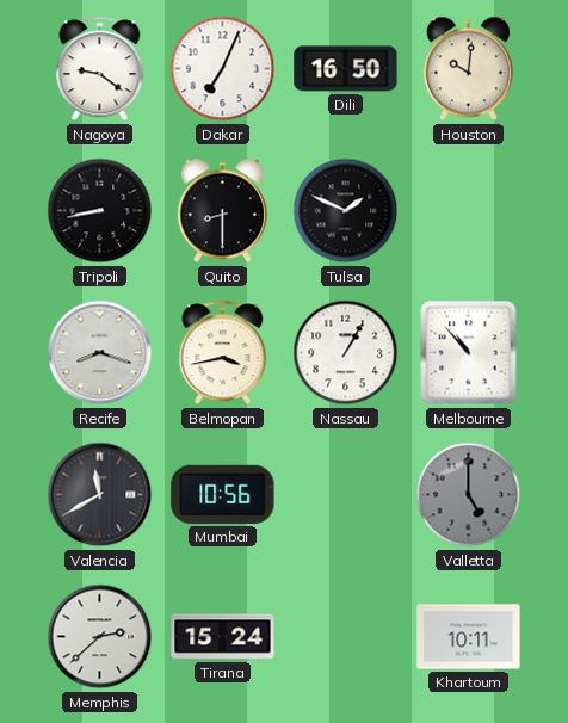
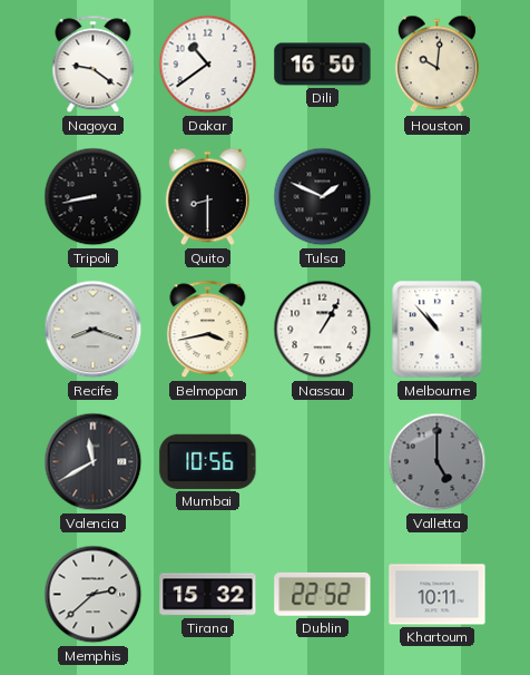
Dakar: 7:04 -> 10:39
Tirana: 15:24 -> 15:32
Dublin: none -> 22:52
